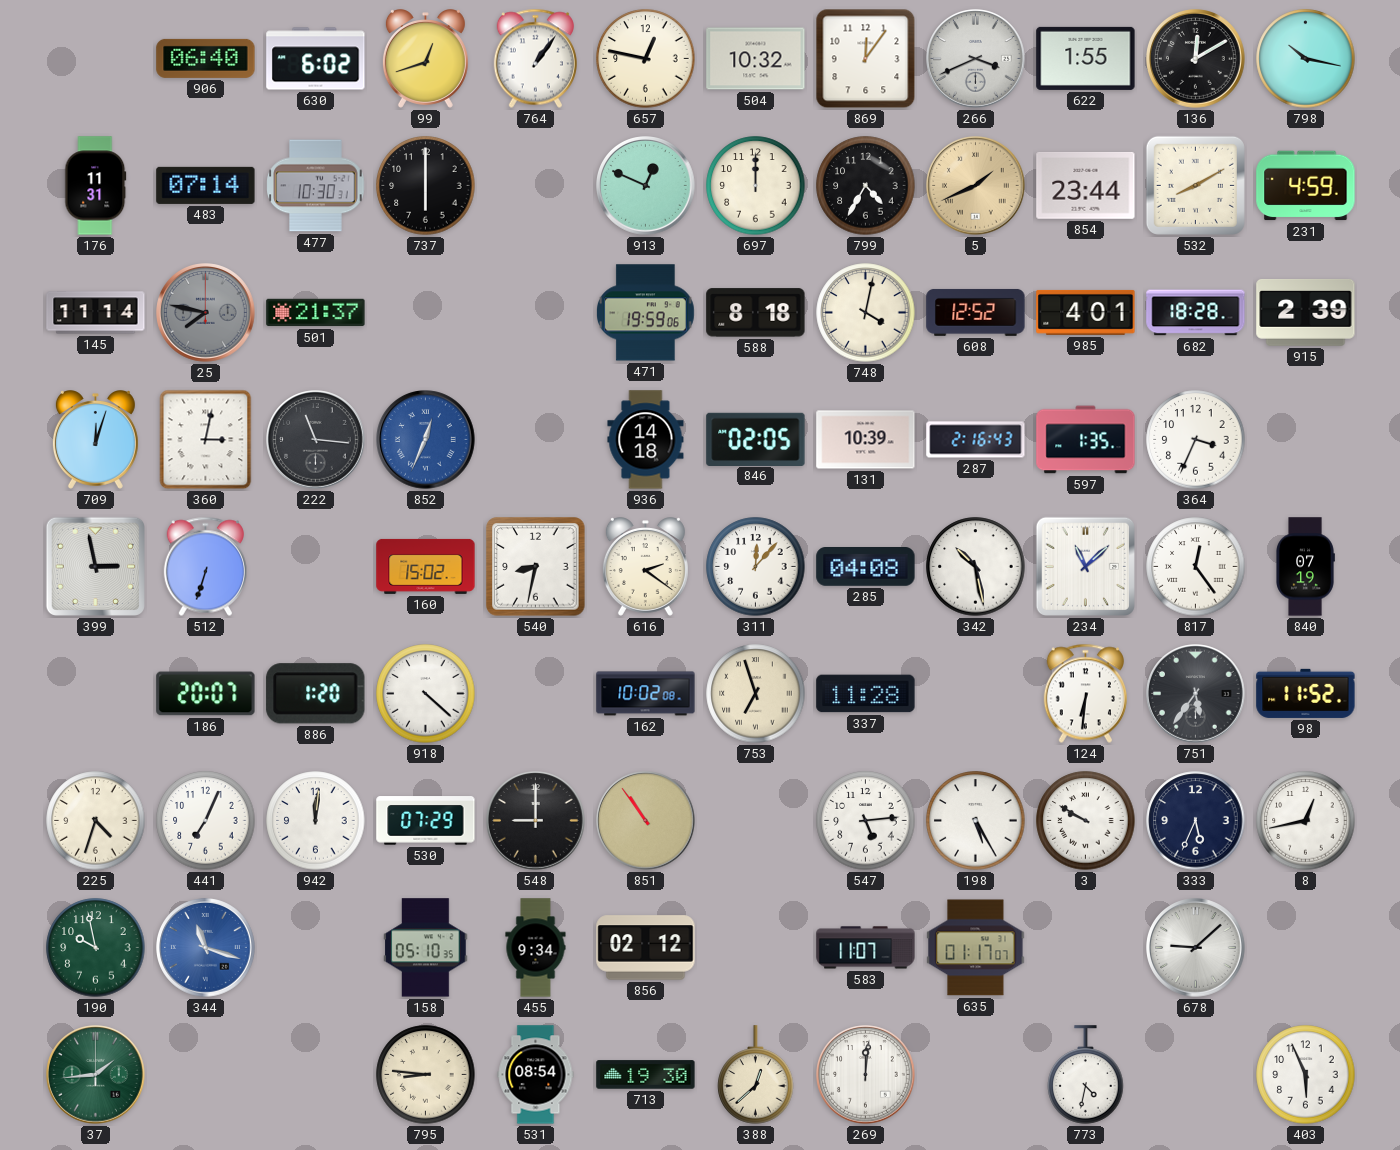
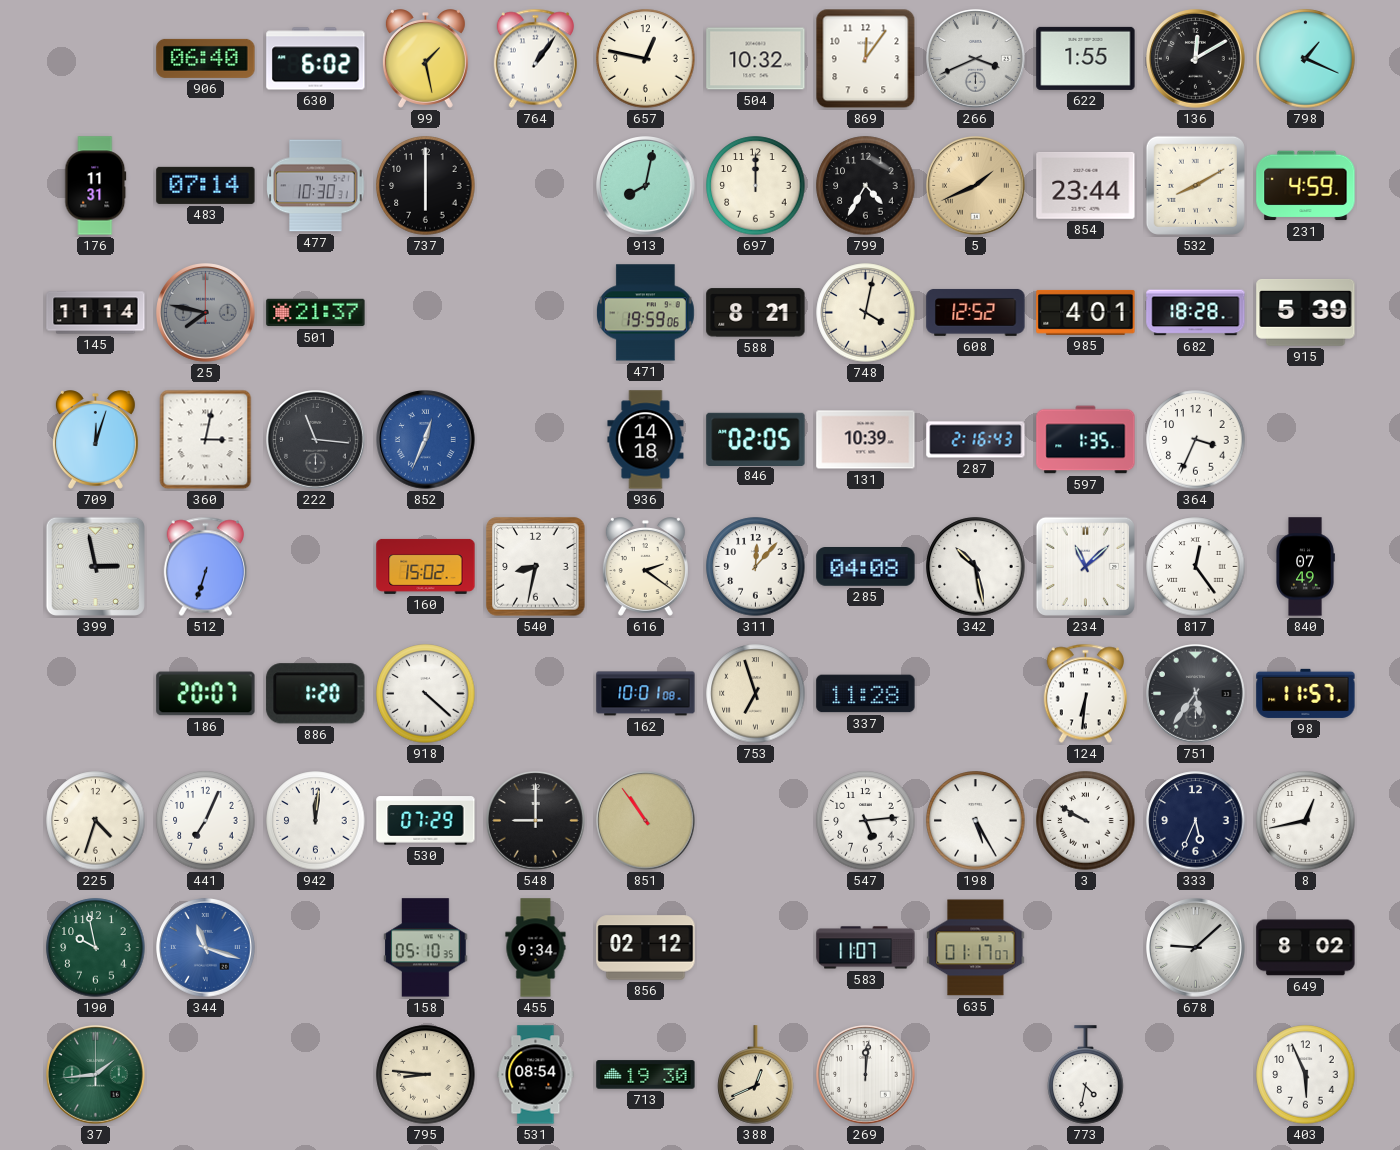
99: 12:42 -> 1:28
798: 10:17 -> 1:19
913: 12:49 -> 8:02
588: 8:18 -> 8:21
915: 2:39 -> 5:39
840: 07:19 -> 07:49
162: 10:02 -> 10:01
98: 11:52 -> 11:57
649: none -> 8:02
388: 12:38 -> 12:41
